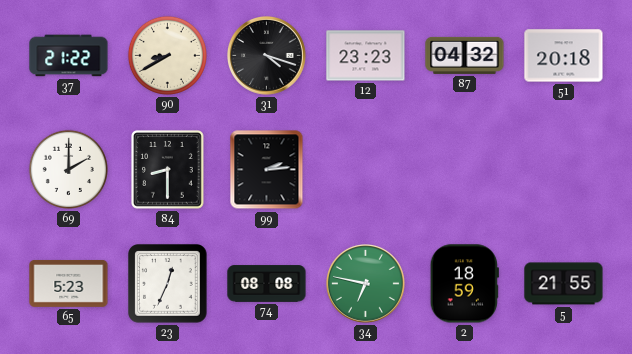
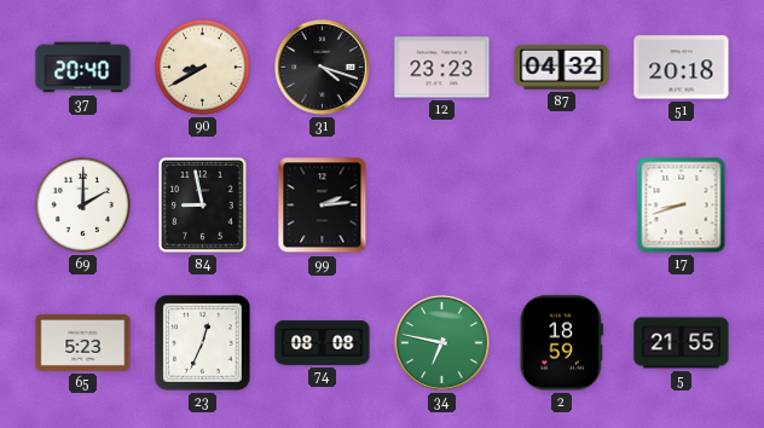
37: 21:22 -> 20:40
84: 8:30 -> 8:58
17: none -> 8:42
